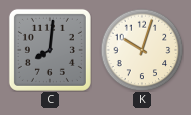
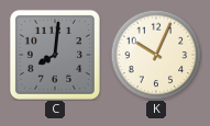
K: 10:03 -> 10:04
